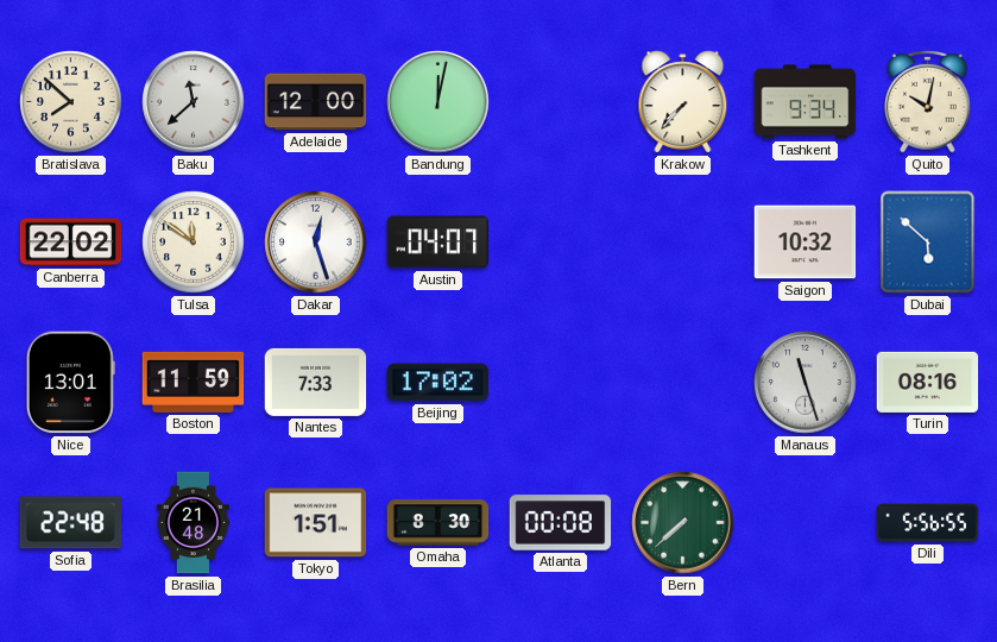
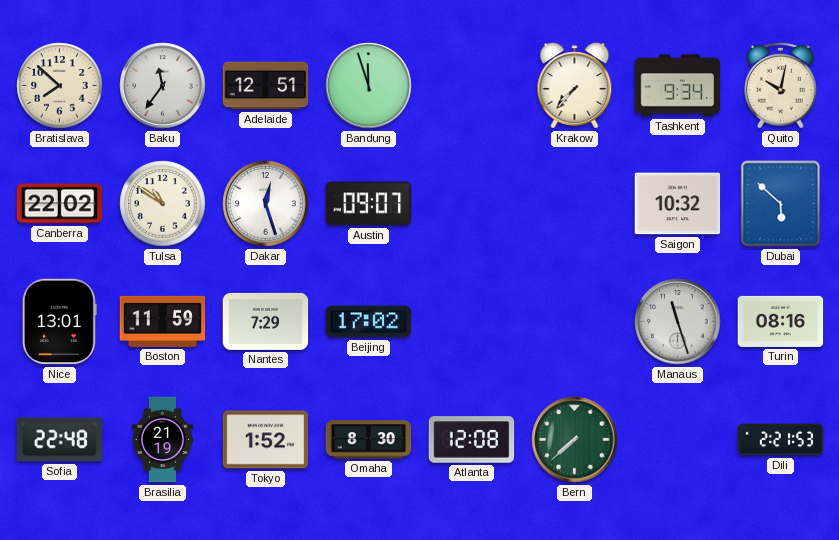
Baku: 11:38 -> 11:36
Adelaide: 12:00 -> 12:51
Bandung: 12:02 -> 11:57
Tulsa: 11:51 -> 10:51
Austin: 04:07 -> 09:07
Nantes: 7:33 -> 7:29
Brasilia: 21:48 -> 21:19
Tokyo: 1:51 -> 1:52
Atlanta: 00:08 -> 12:08
Dili: 5:56 -> 2:21
